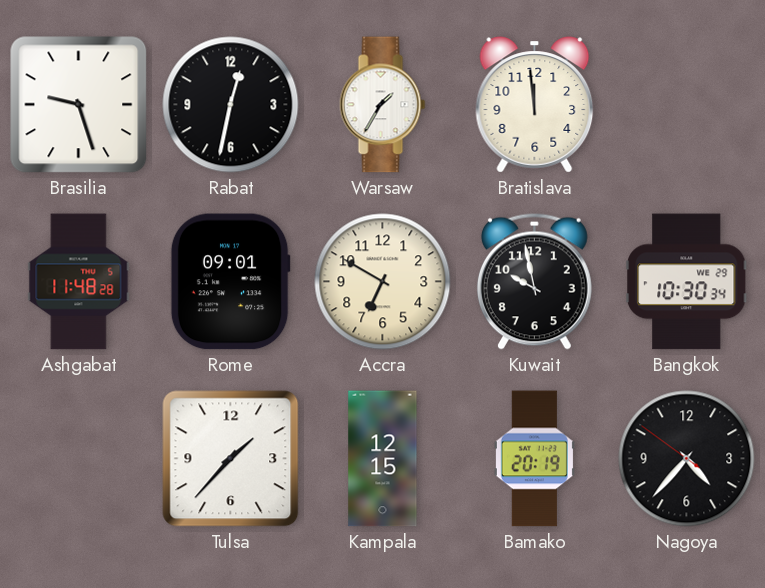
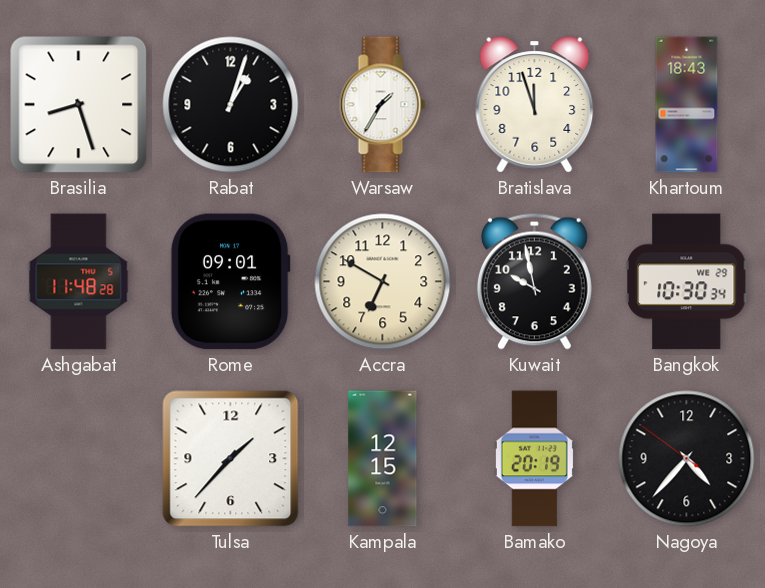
Brasilia: 9:27 -> 8:27
Rabat: 12:32 -> 1:03
Bratislava: 11:59 -> 11:57
Khartoum: none -> 18:43
